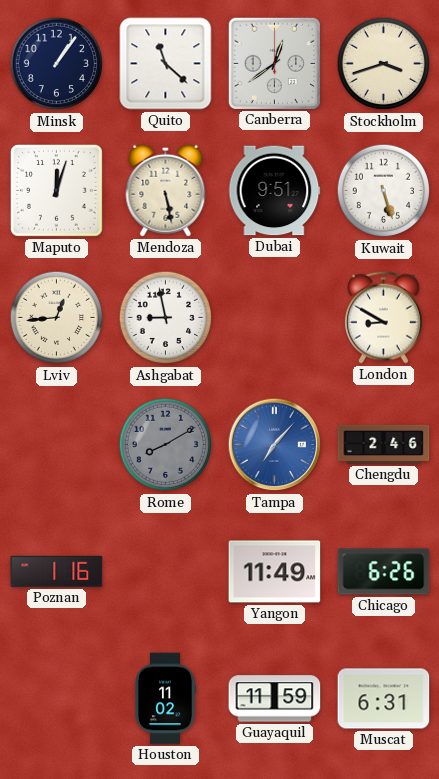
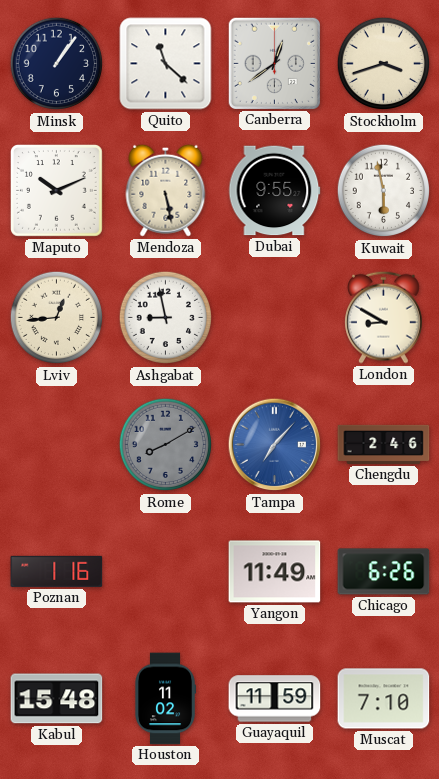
Maputo: 12:03 -> 10:11
Dubai: 9:51 -> 9:55
Kuwait: 5:27 -> 5:58
Kabul: none -> 15:48
Muscat: 6:31 -> 7:10
